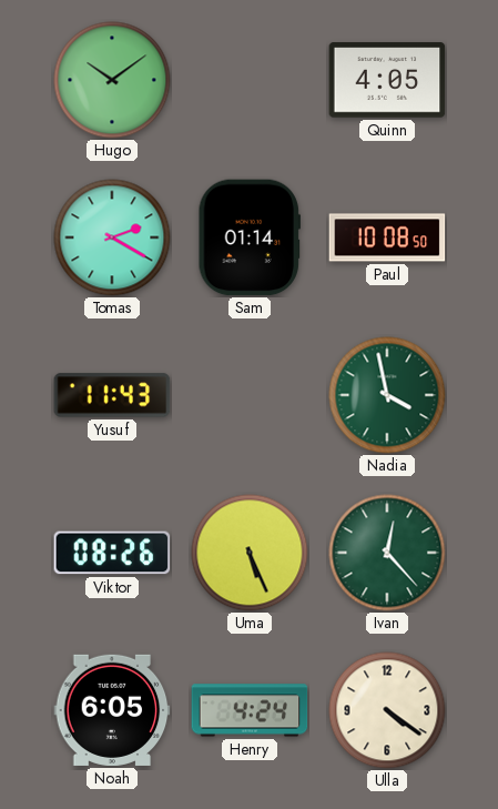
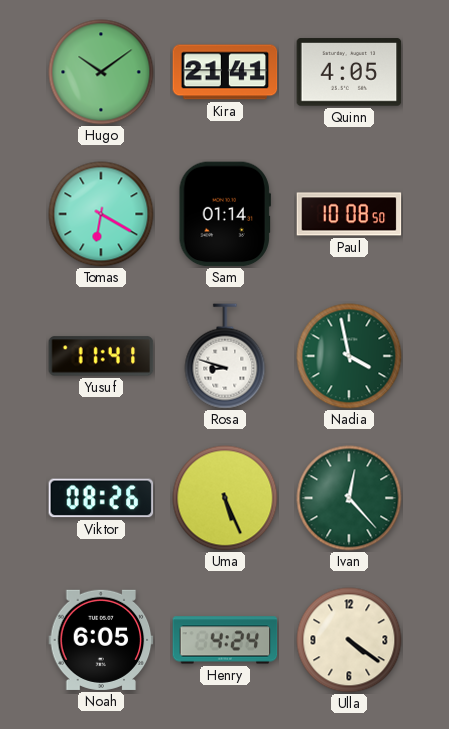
Kira: none -> 21:41
Tomas: 2:20 -> 6:20
Yusuf: 11:43 -> 11:41
Rosa: none -> 8:48
